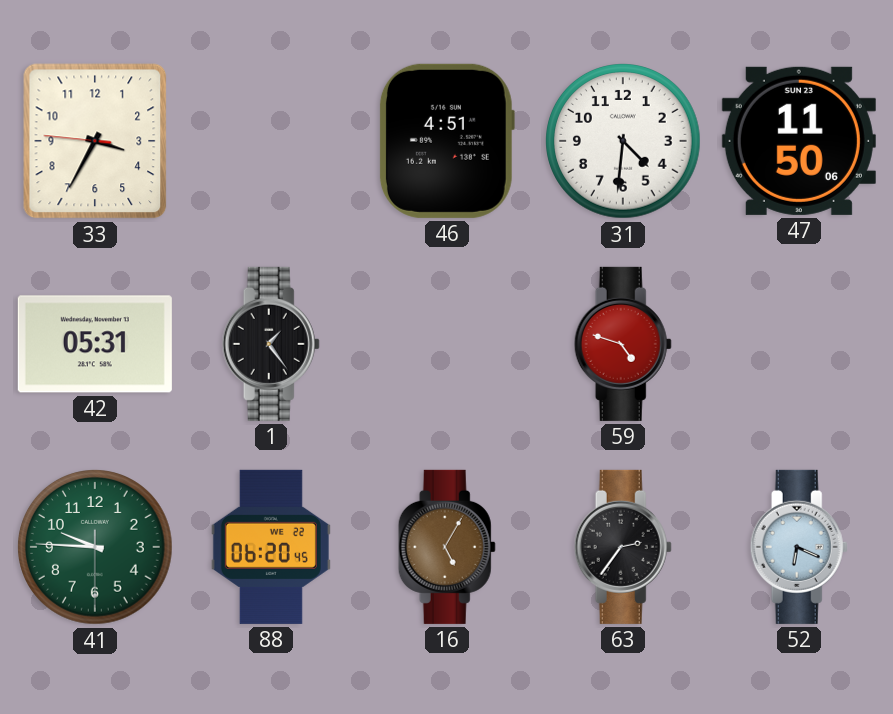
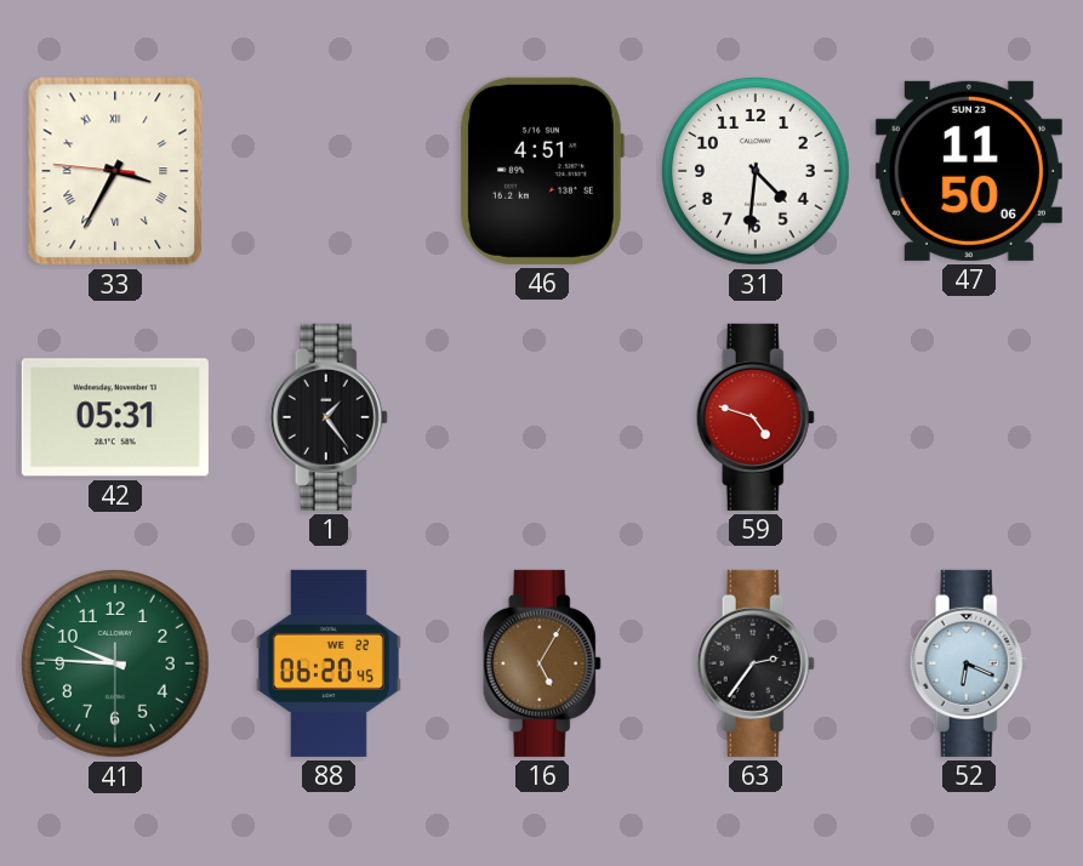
33 numerals: Arabic -> Roman
